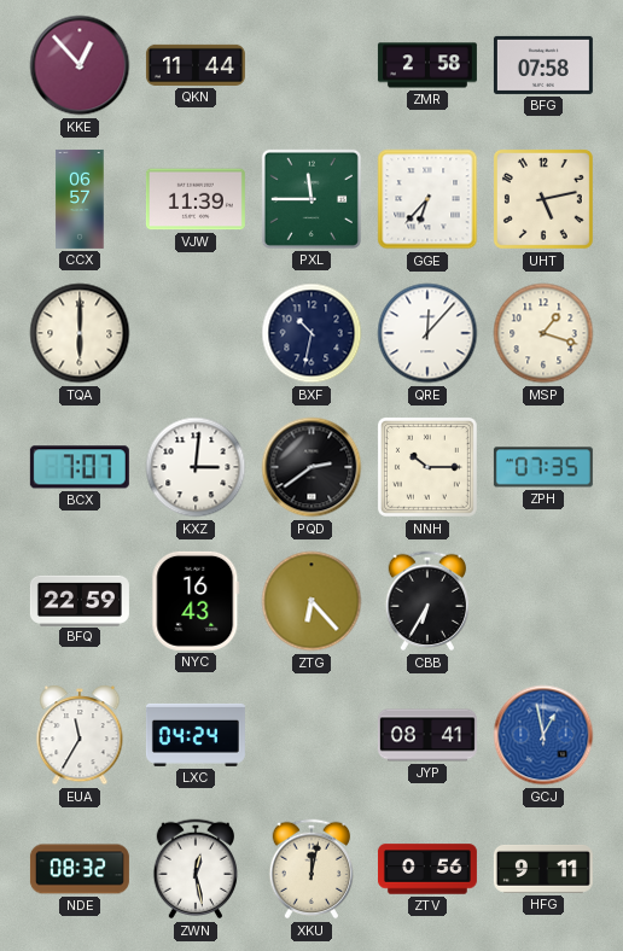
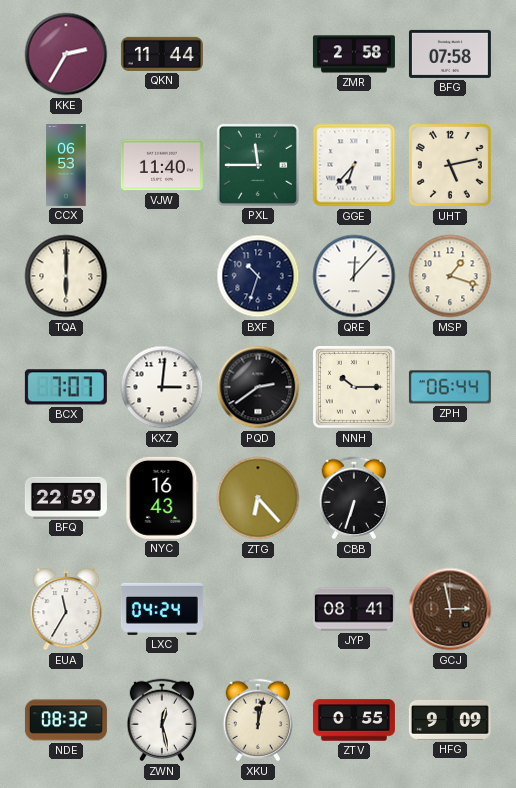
KKE: 12:53 -> 2:35
CCX: 06:57 -> 06:53
VJW: 11:39 -> 11:40
BXF: 10:32 -> 10:33
ZPH: 07:35 -> 06:44
CBB: 6:35 -> 6:33
GCJ: 12:58 -> 2:58
GCJ dial: blue -> brown
ZTV: 0:56 -> 0:55
HFG: 9:11 -> 9:09
